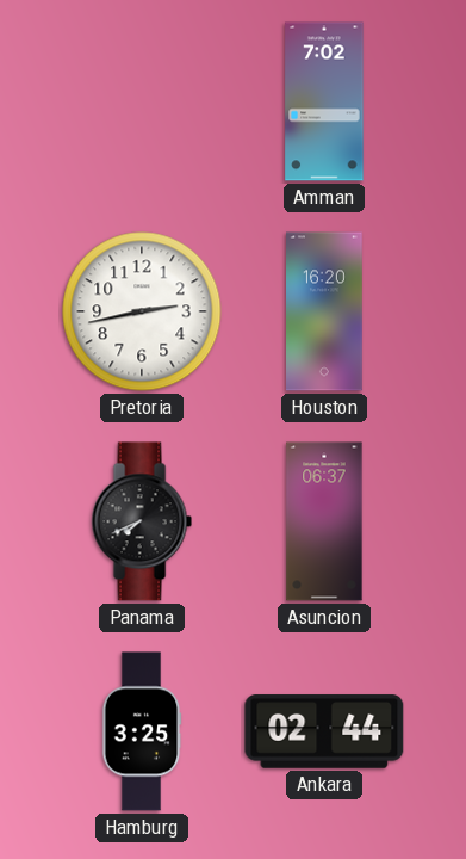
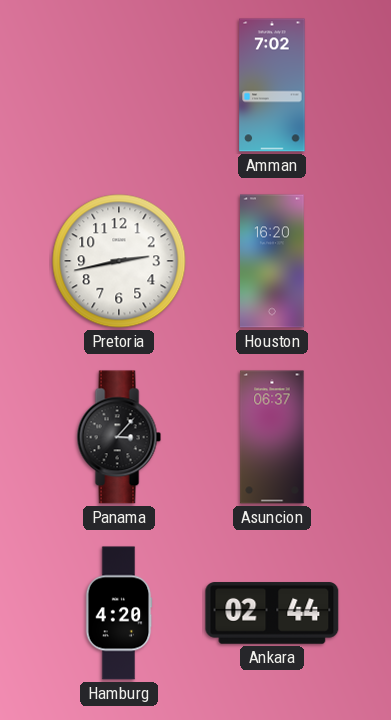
Panama: 7:41 -> 3:07
Hamburg: 3:25 -> 4:20
